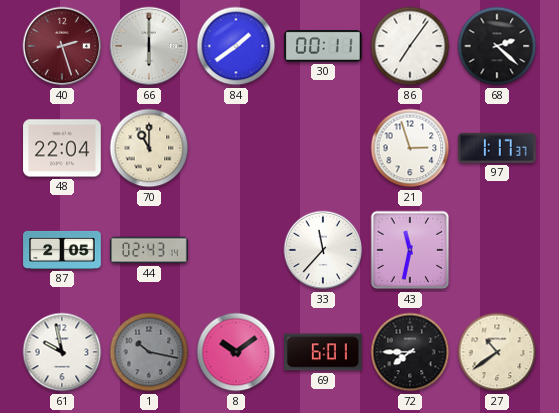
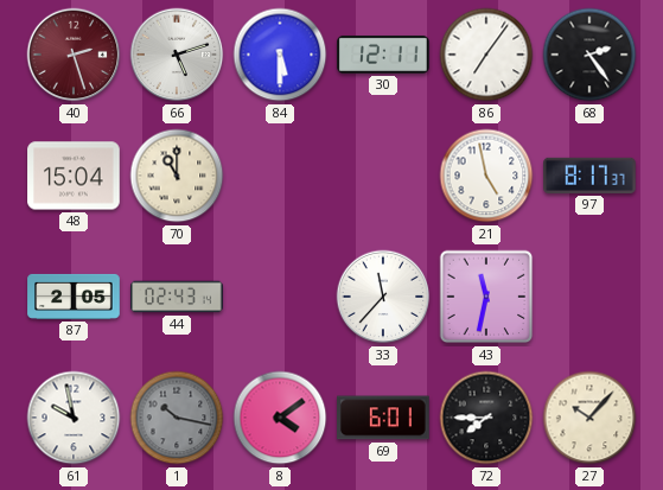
66: 6:00 -> 5:12
84: 1:39 -> 5:30
30: 00:11 -> 12:11
68: 2:22 -> 2:24
48: 22:04 -> 15:04
21: 2:57 -> 4:58
97: 1:17 -> 8:17
8: 10:09 -> 4:09
27: 10:39 -> 10:07
